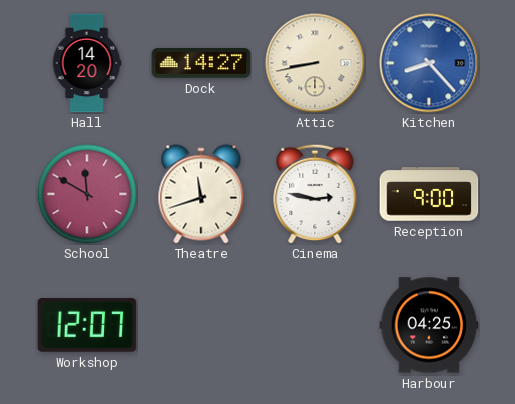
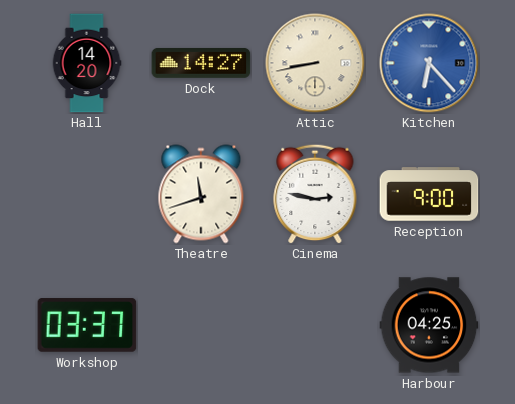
Kitchen: 8:23 -> 6:23
School: 11:50 -> none
Workshop: 12:07 -> 03:37
